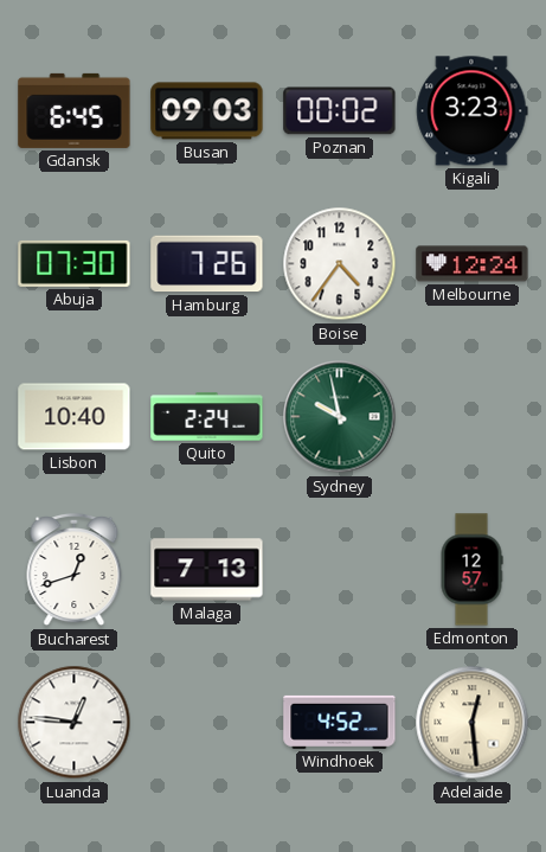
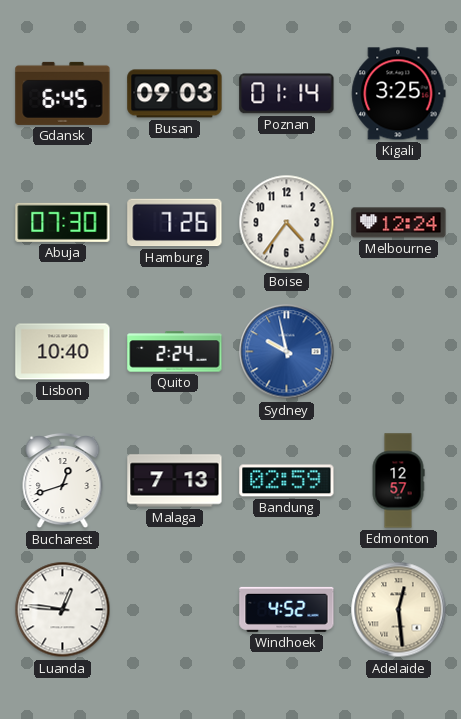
Poznan: 00:02 -> 01:14
Kigali: 3:23 -> 3:25
Sydney dial: green -> blue
Bandung: none -> 02:59
